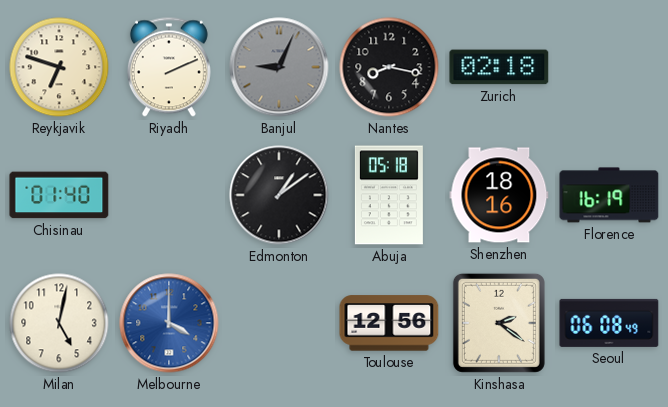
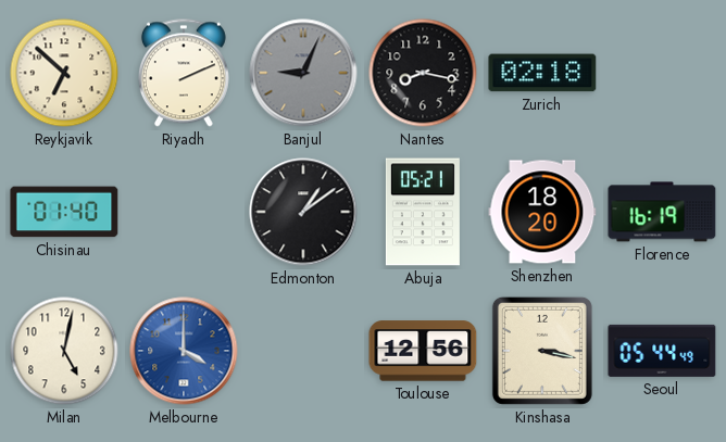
Reykjavik: 6:48 -> 6:52
Abuja: 05:18 -> 05:21
Shenzhen: 18:16 -> 18:20
Kinshasa: 2:21 -> 3:17
Seoul: 06:08 -> 05:44
